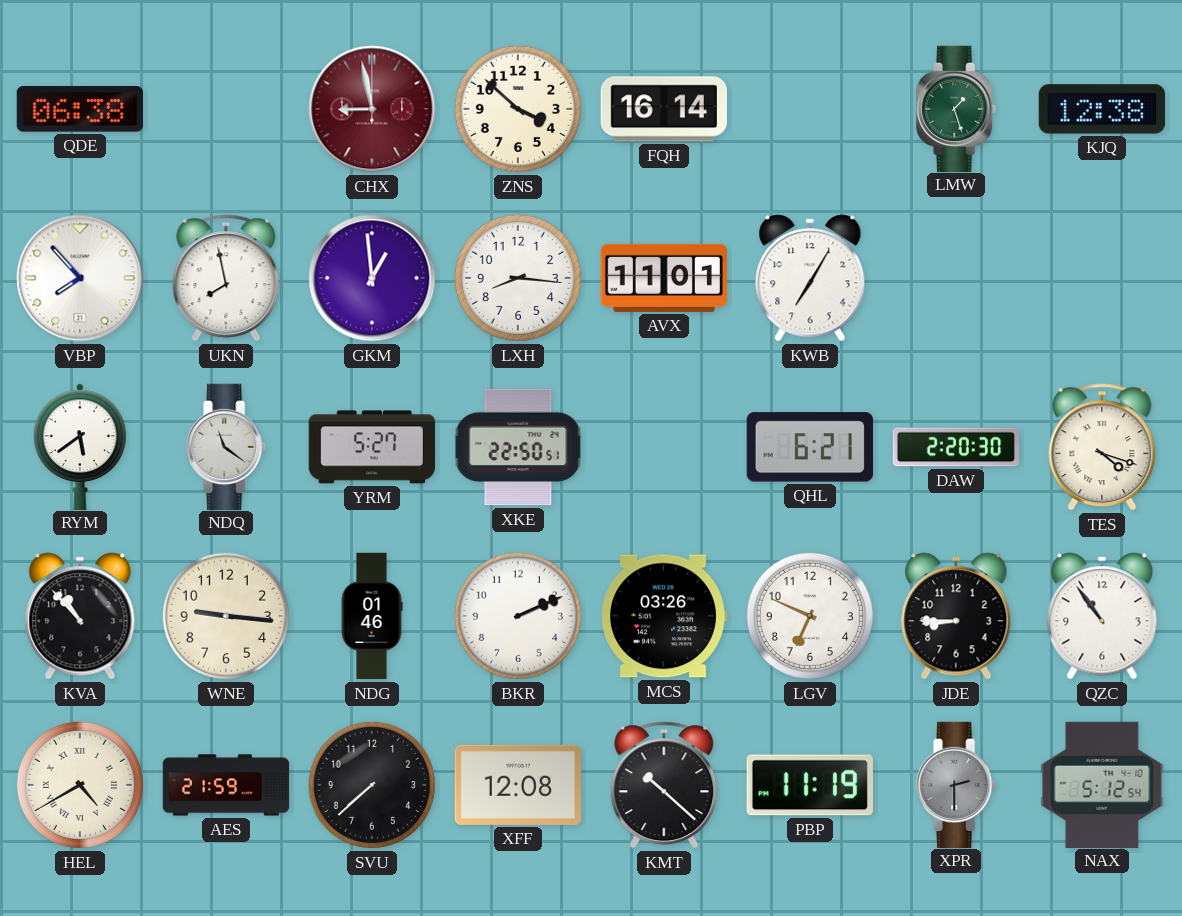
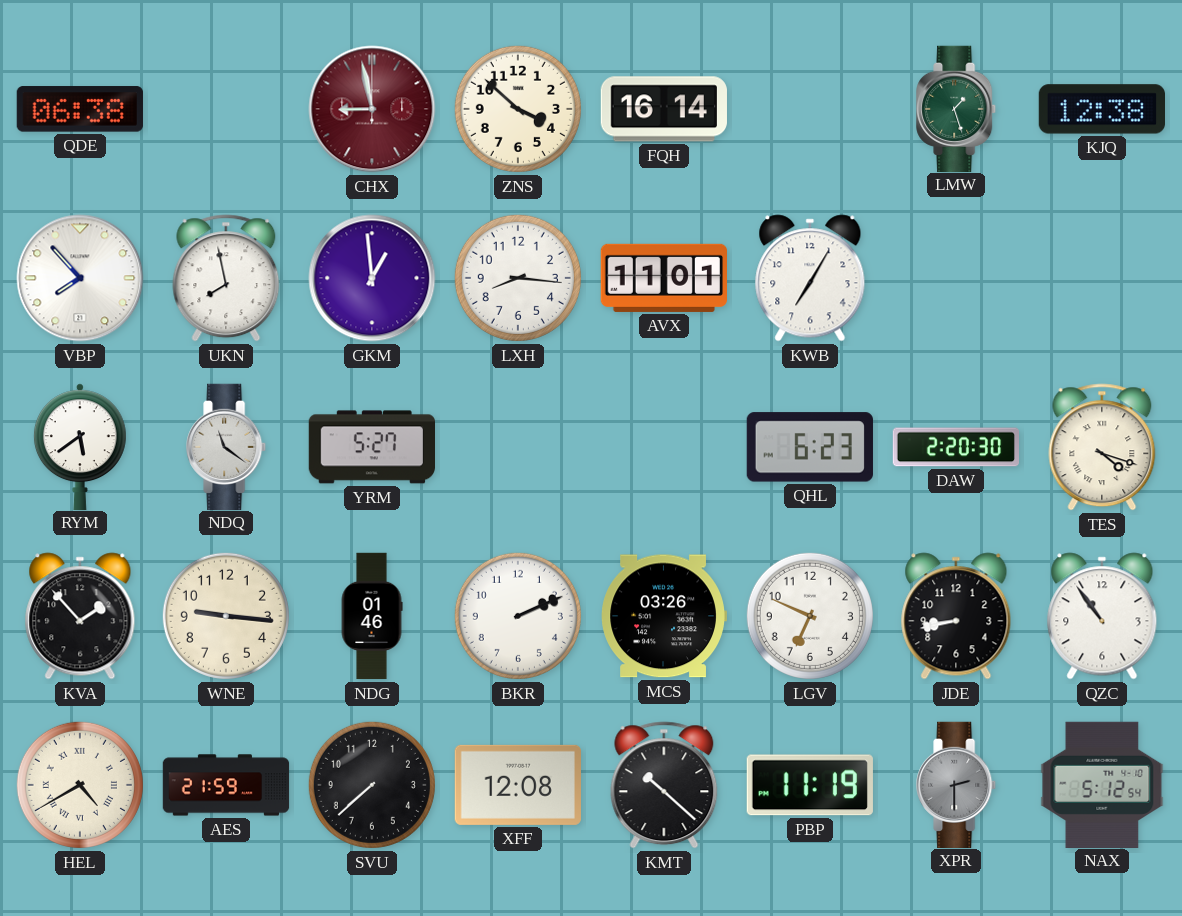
XKE: 22:50 -> none
QHL: 6:21 -> 6:23
KVA: 10:53 -> 1:53
JDE: 8:45 -> 8:43
